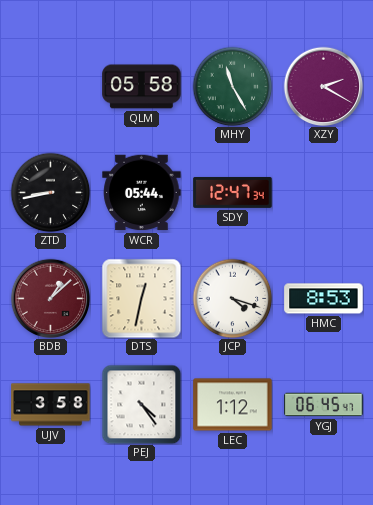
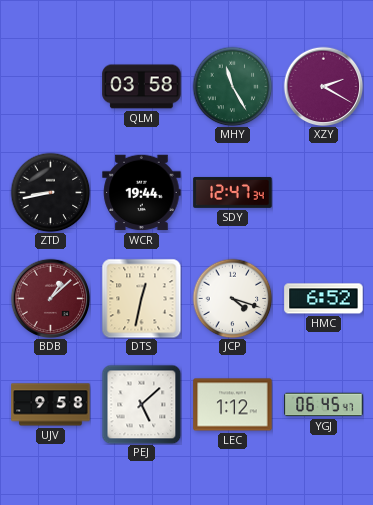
QLM: 05:58 -> 03:58
WCR: 05:44 -> 19:44
HMC: 8:53 -> 6:52
UJV: 3:58 -> 9:58
PEJ: 4:24 -> 5:08
